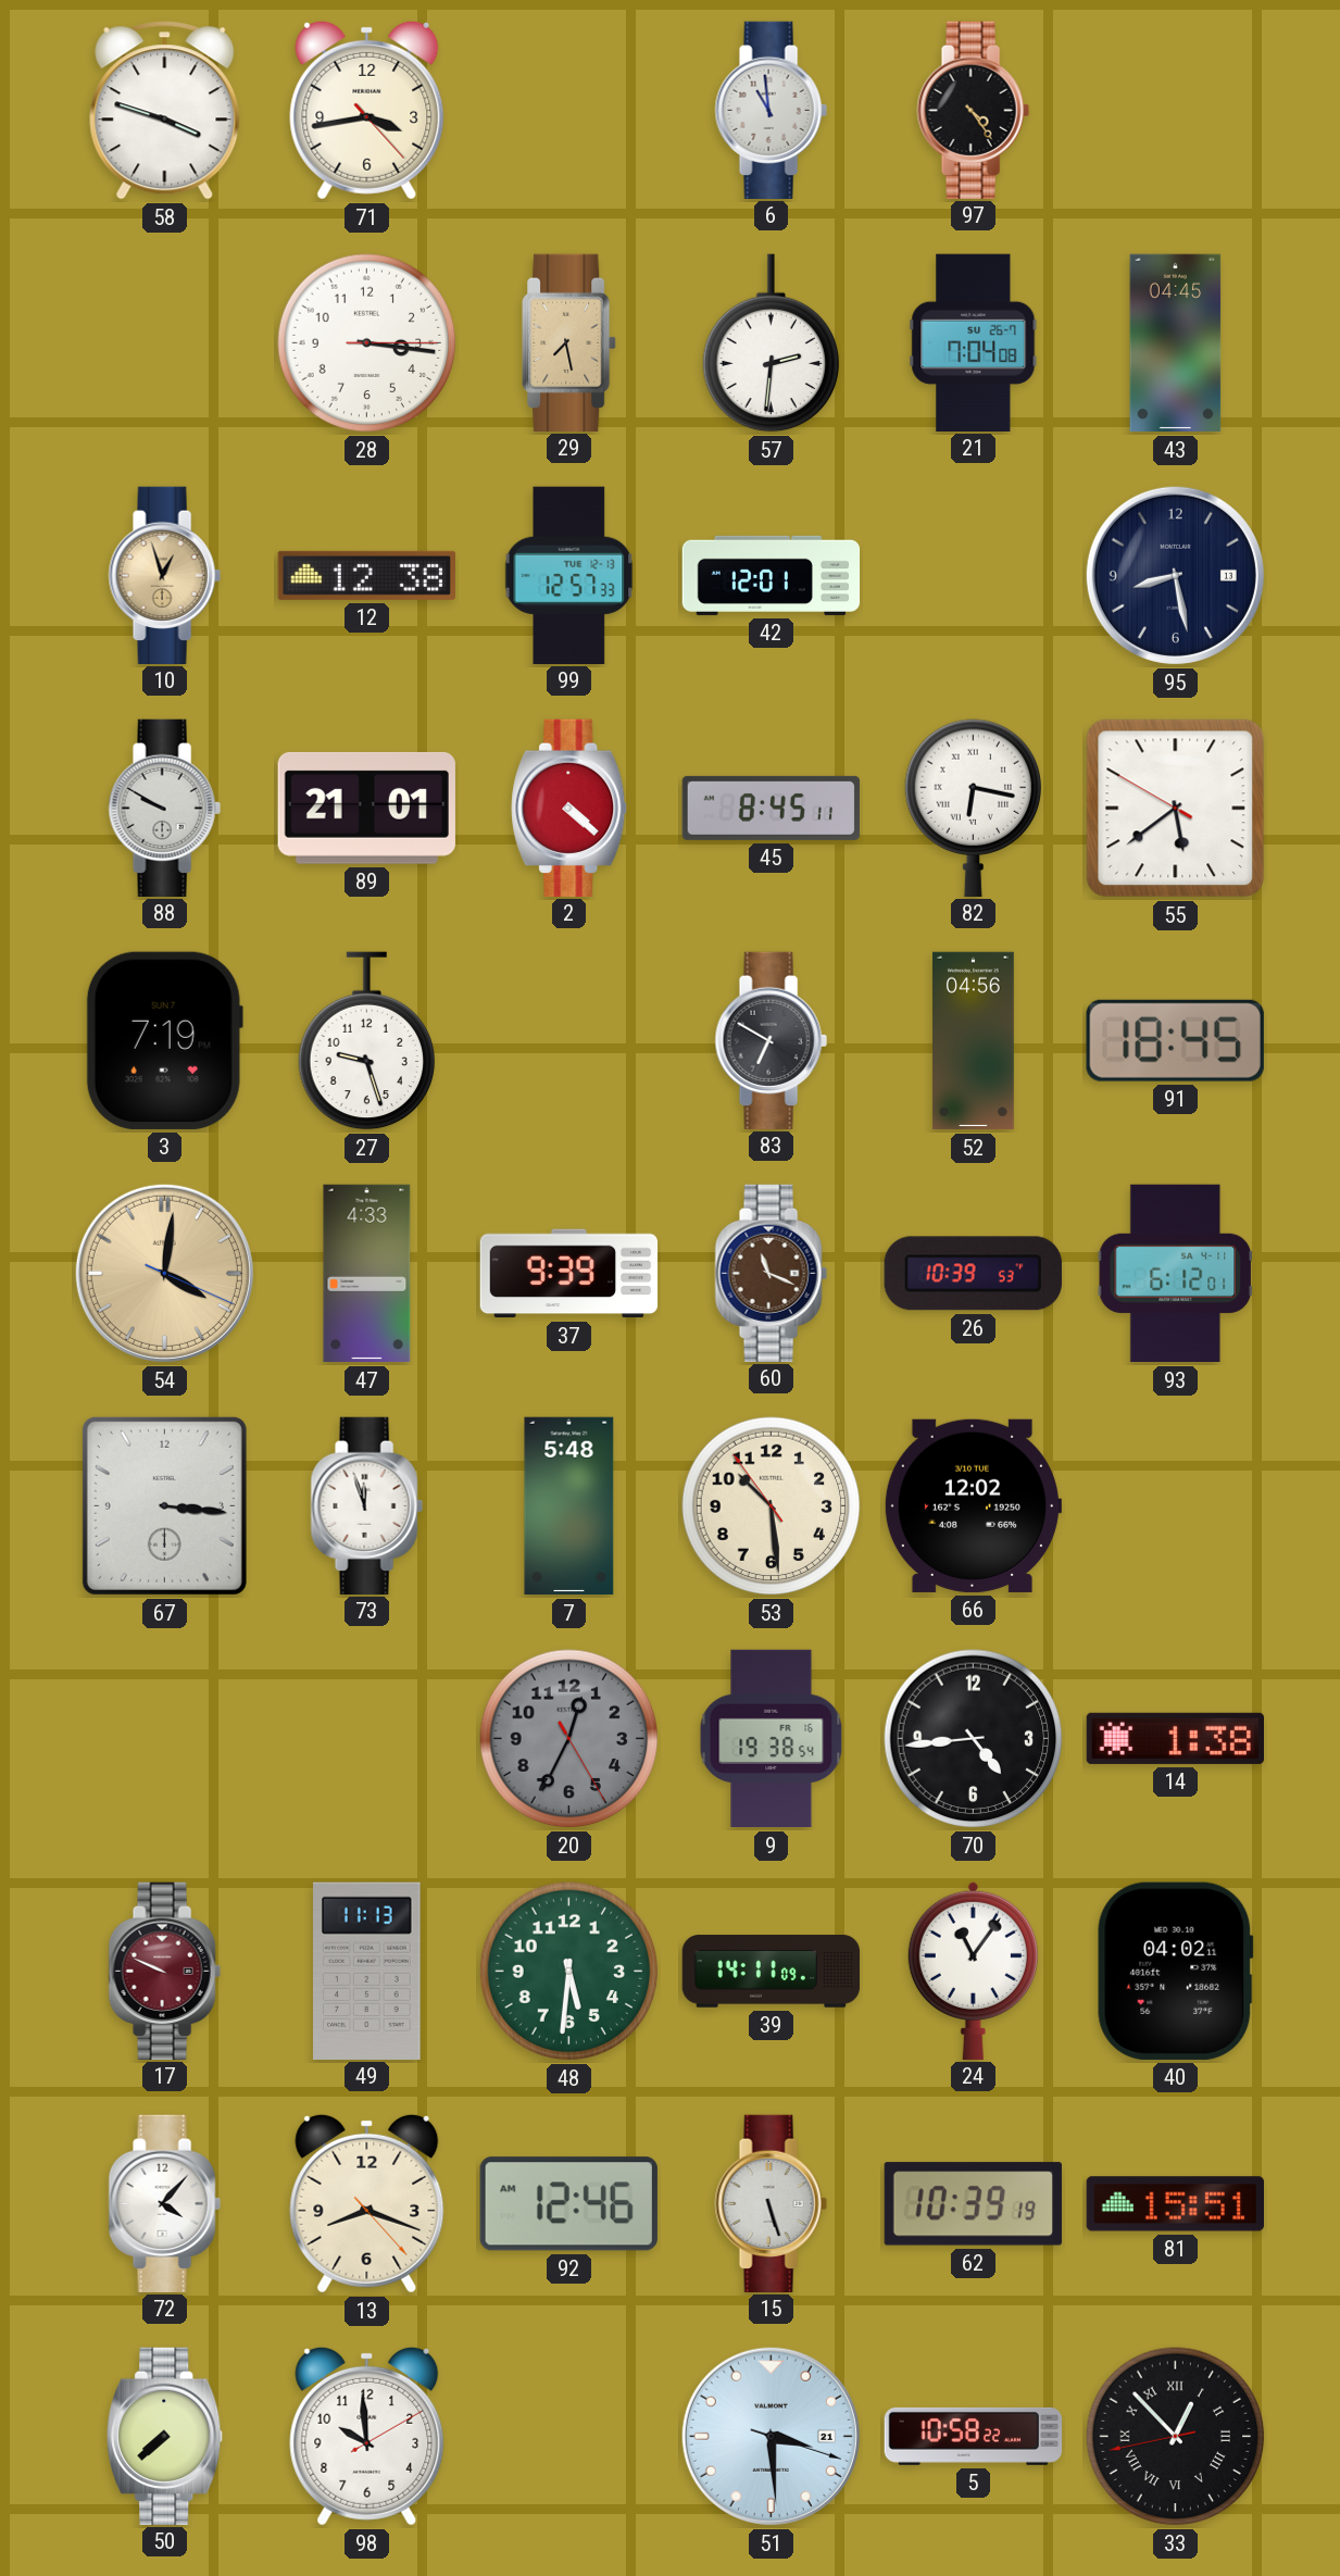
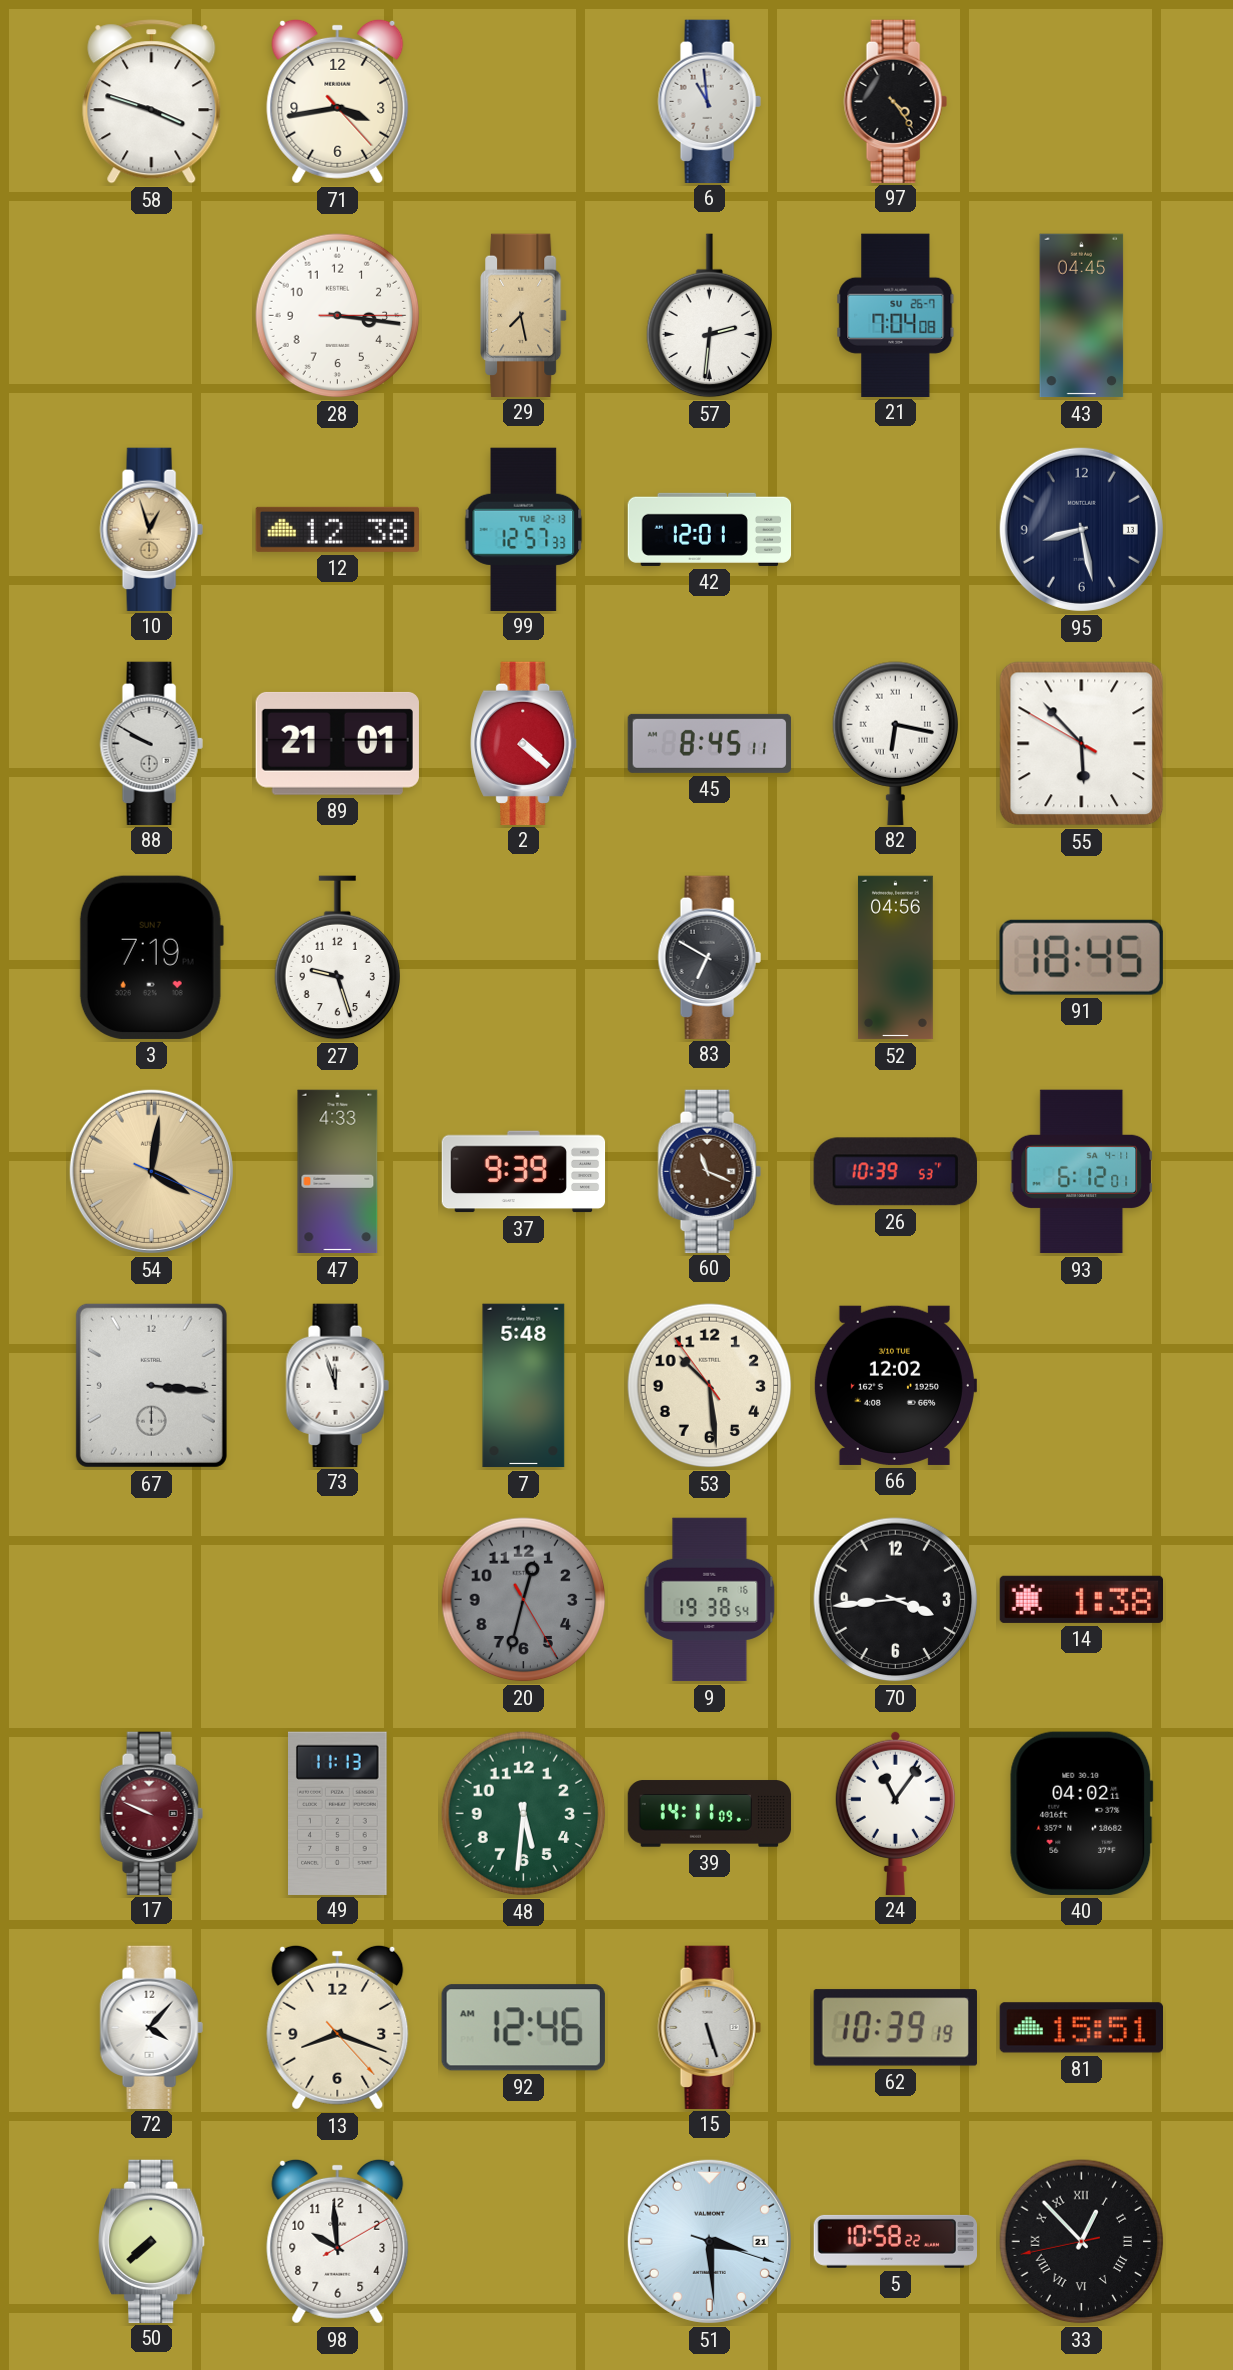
55: 5:38 -> 5:52
20: 12:34 -> 12:32
70: 4:44 -> 3:44
